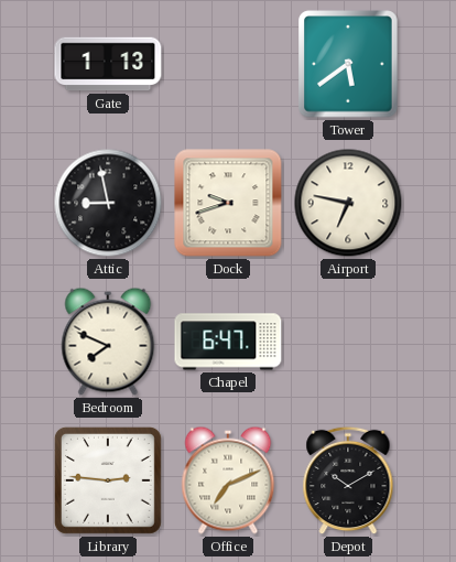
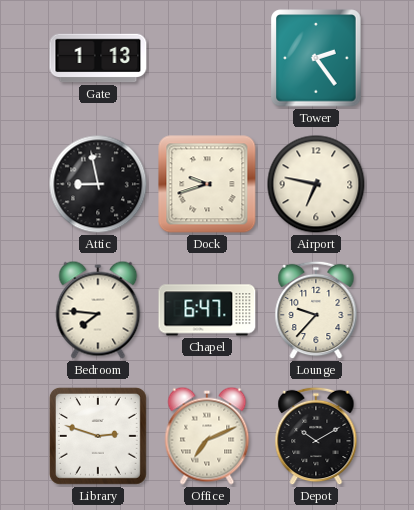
Tower: 5:39 -> 2:24
Bedroom: 7:49 -> 7:46
Lounge: none -> 9:37
Library: 2:46 -> 2:48
